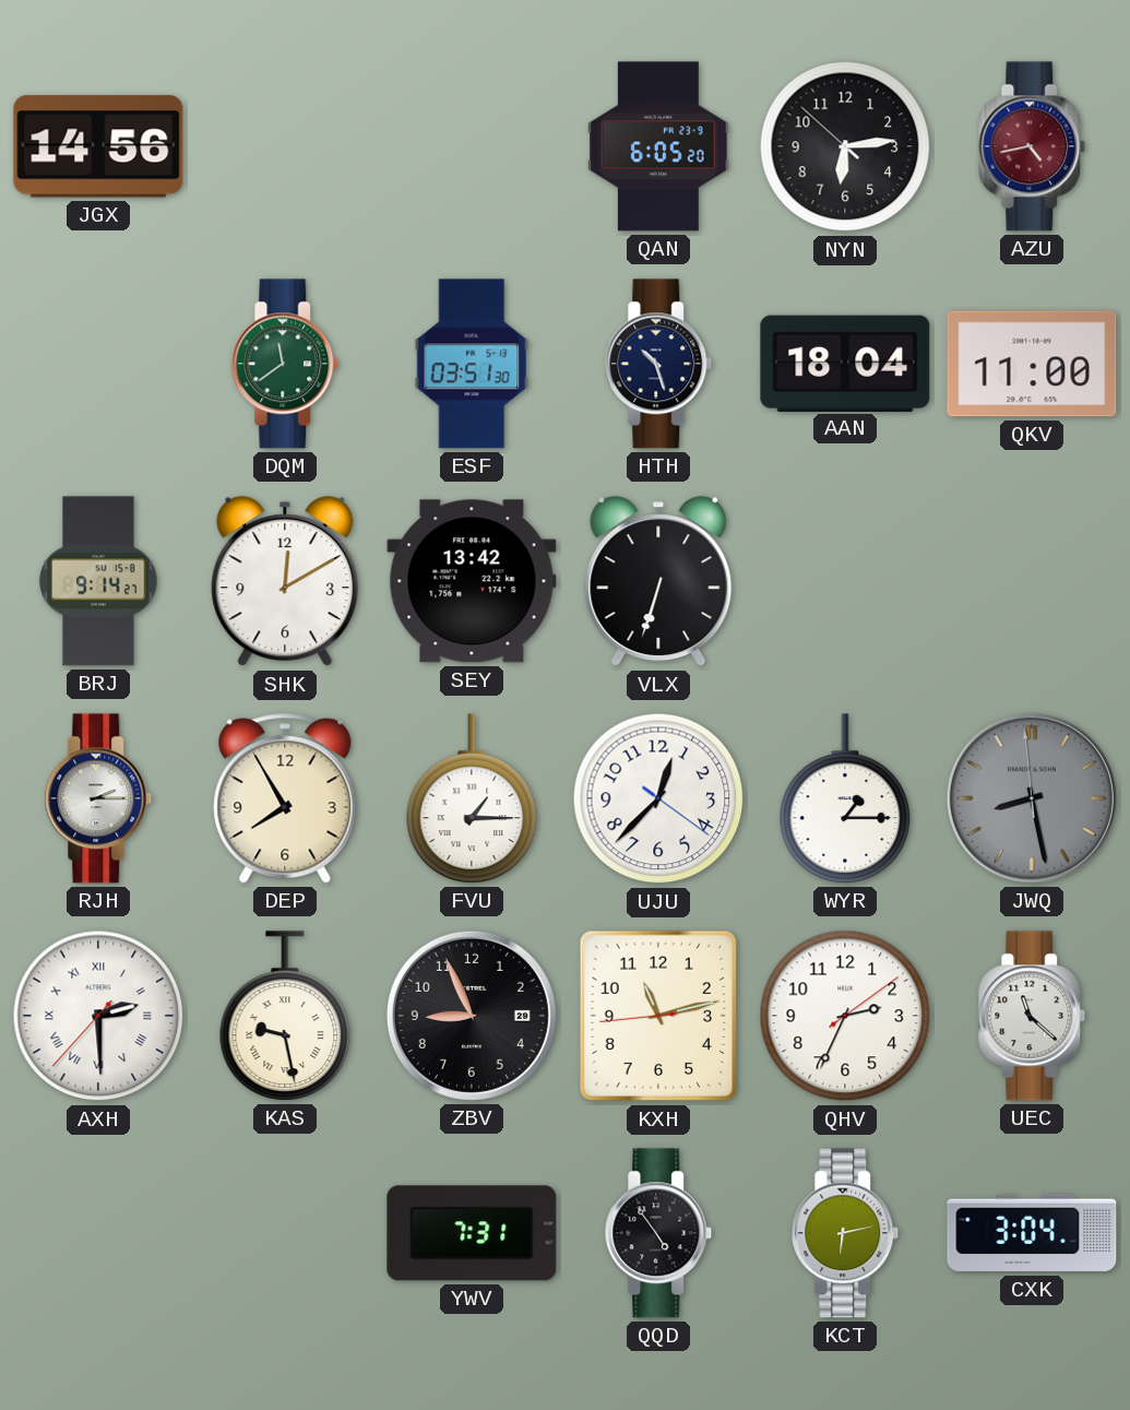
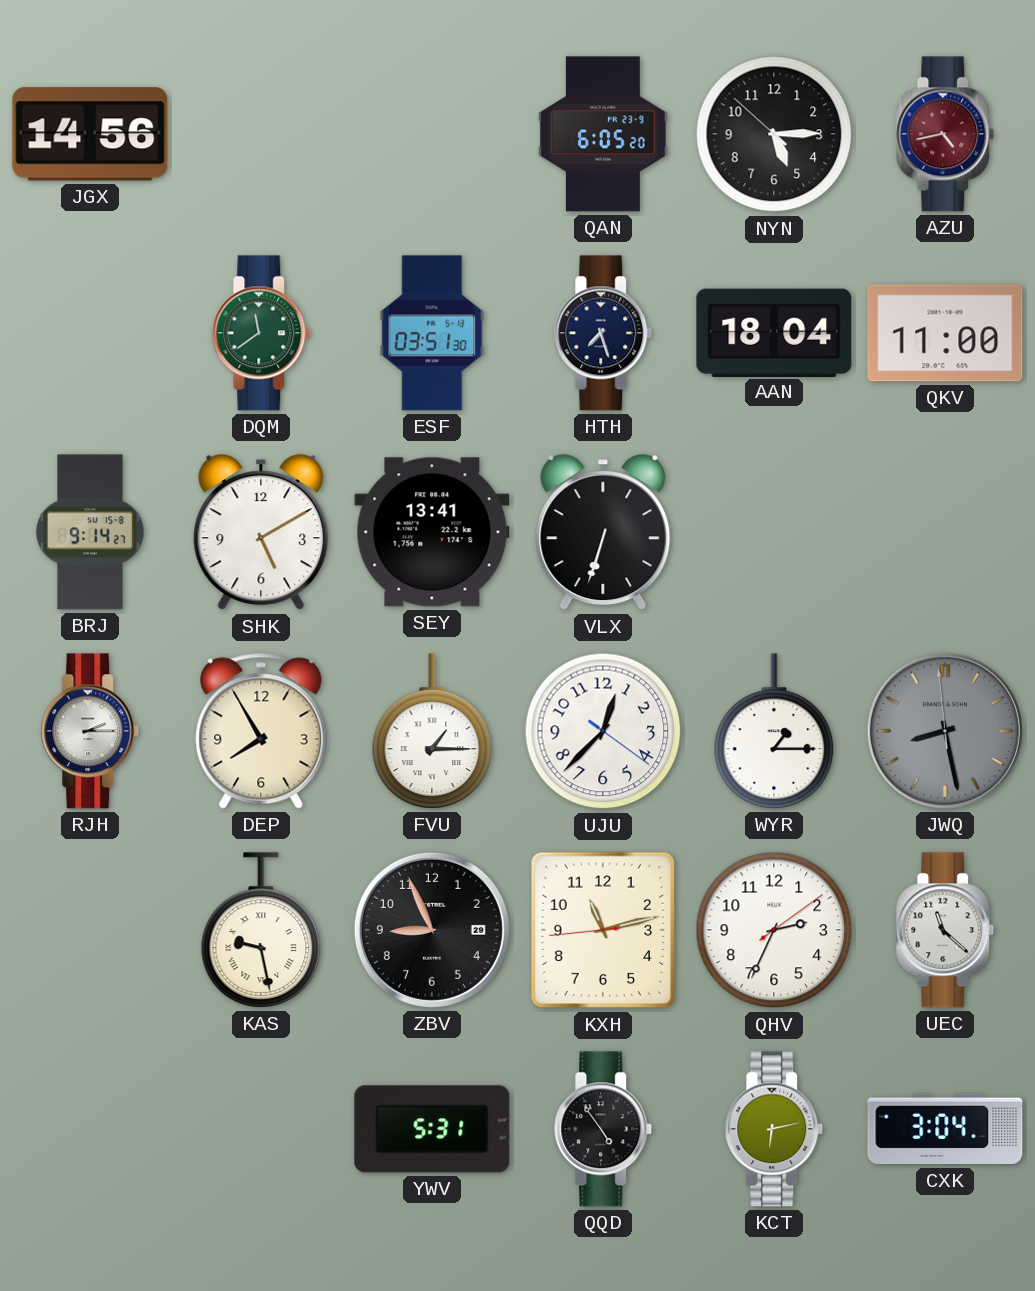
NYN: 6:13 -> 5:14
HTH: 10:27 -> 7:27
SHK: 12:10 -> 5:10
SEY: 13:42 -> 13:41
AXH: 2:29 -> none
YWV: 7:31 -> 5:31
